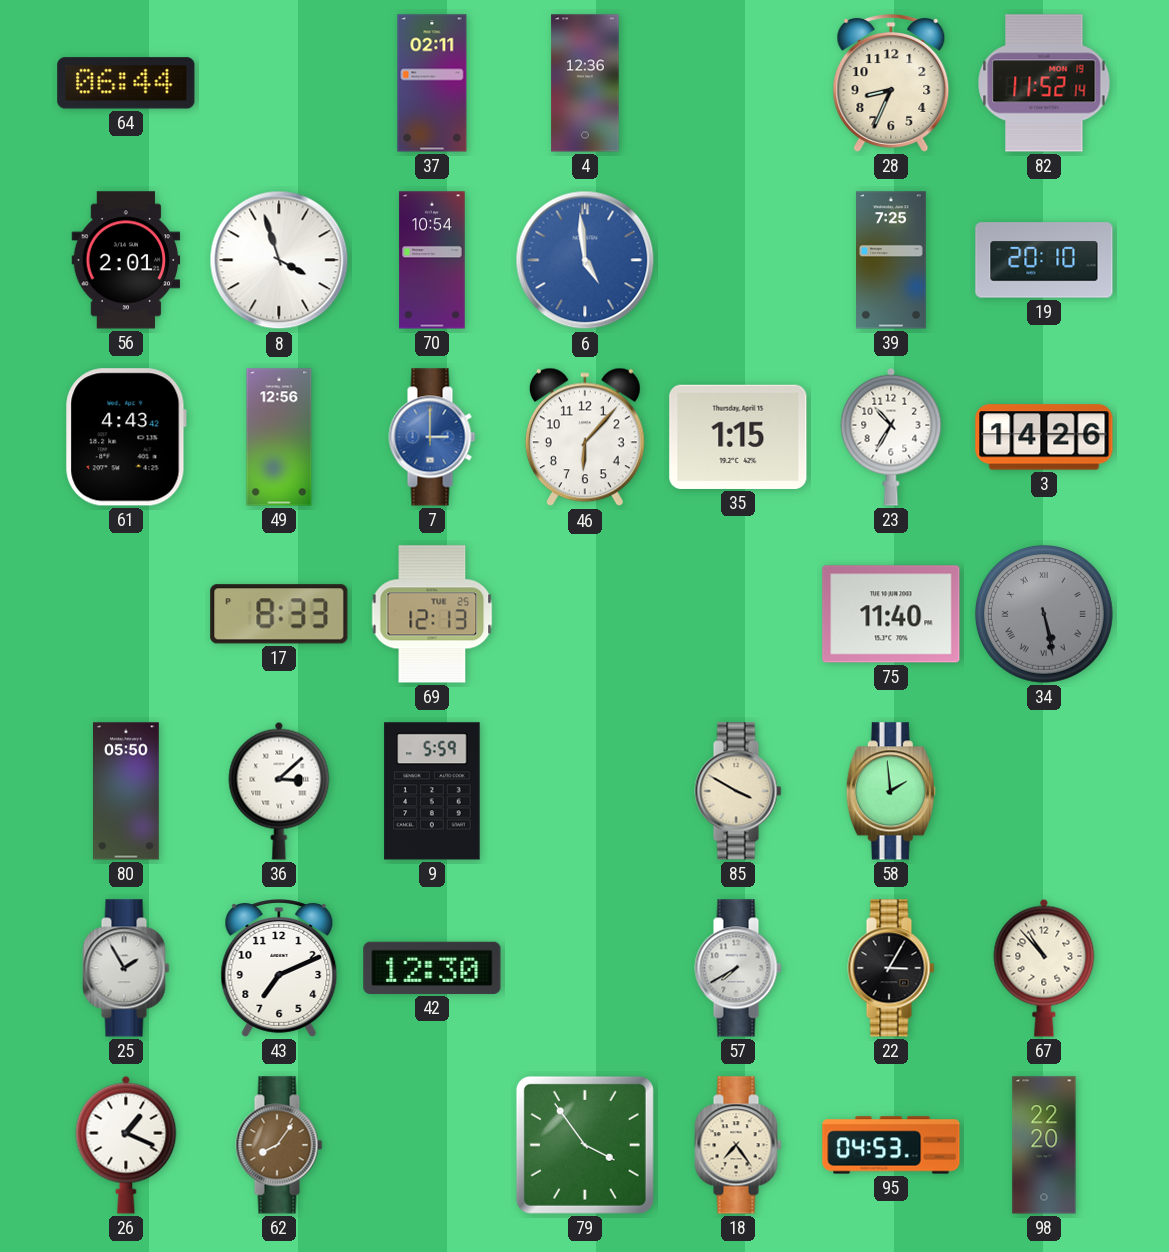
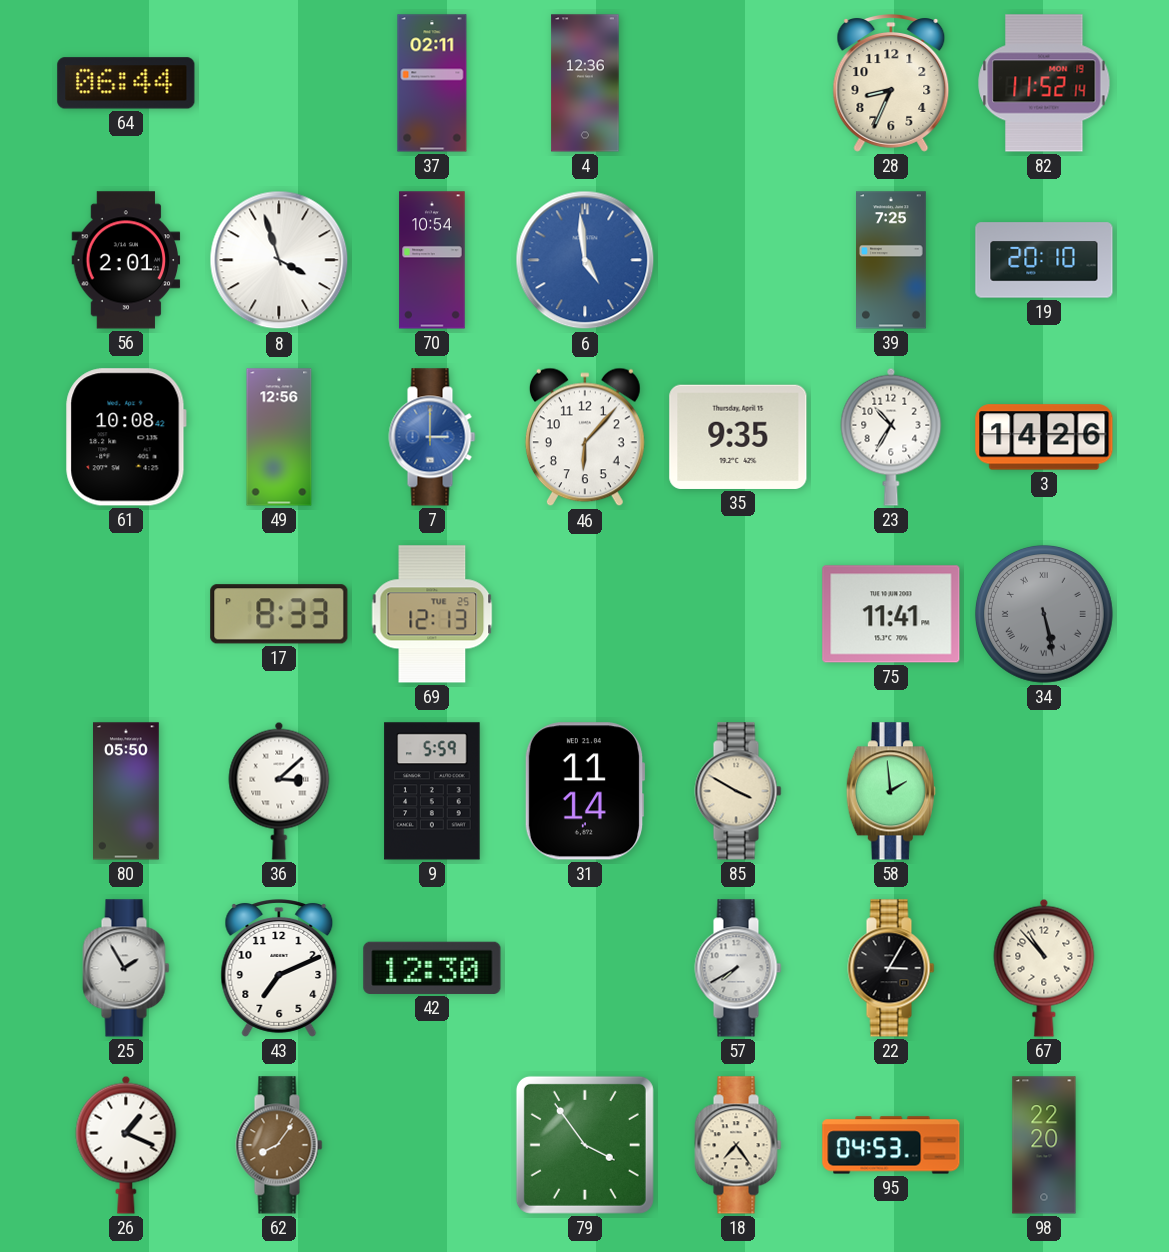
61: 4:43 -> 10:08
35: 1:15 -> 9:35
75: 11:40 -> 11:41
31: none -> 11:14
